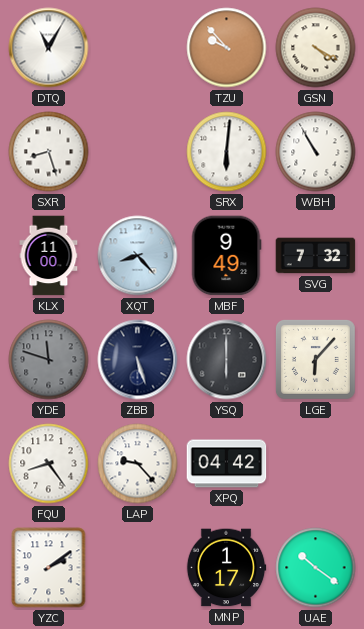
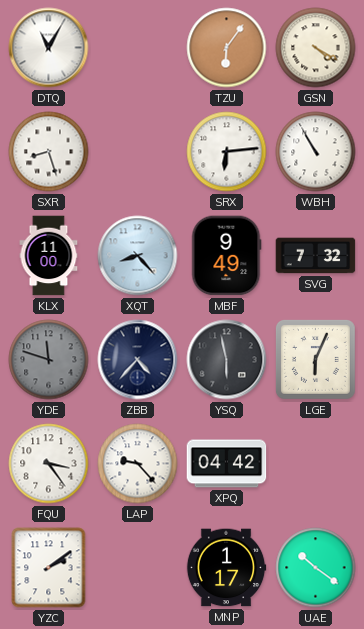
TZU: 9:53 -> 6:06
SRX: 6:01 -> 6:14
ZBB: 5:27 -> 4:37
YSQ: 6:00 -> 5:58
LGE: 6:07 -> 6:04
FQU: 8:24 -> 3:24
